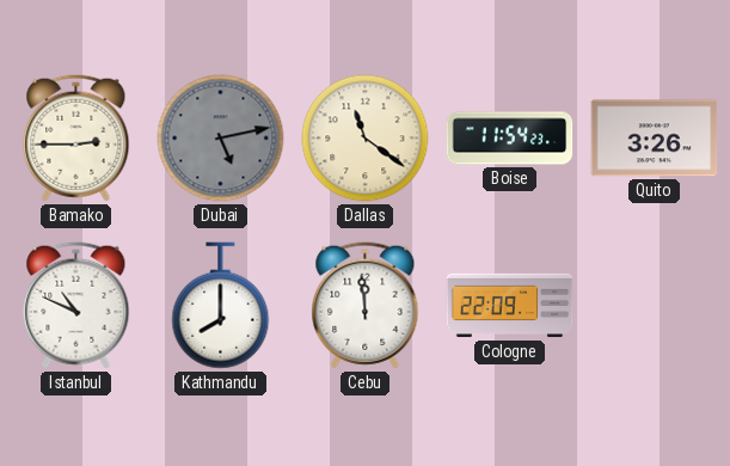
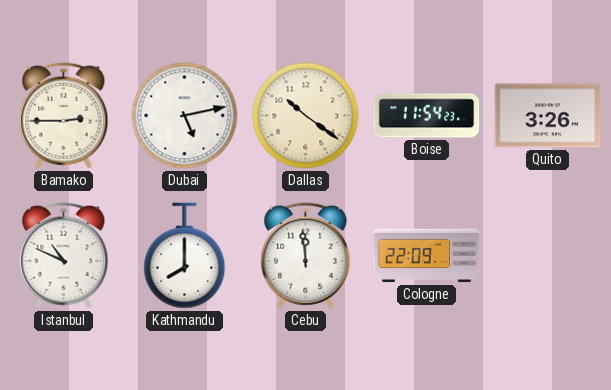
Dubai dial: grey -> white
Dallas: 11:21 -> 10:21
